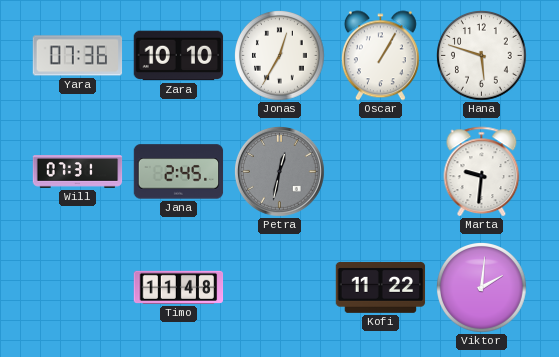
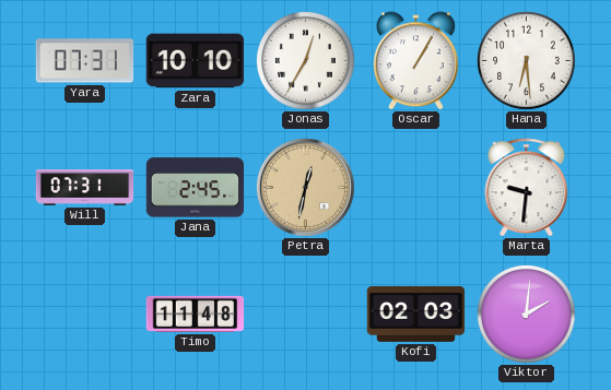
Yara: 07:36 -> 07:31
Hana: 5:48 -> 6:29
Petra dial: grey -> champagne
Kofi: 11:22 -> 02:03
